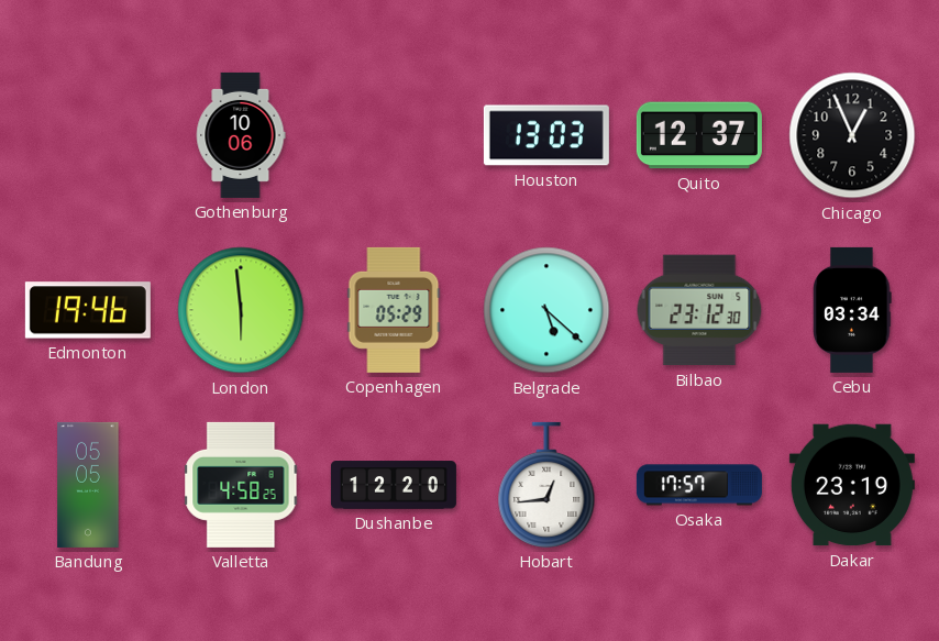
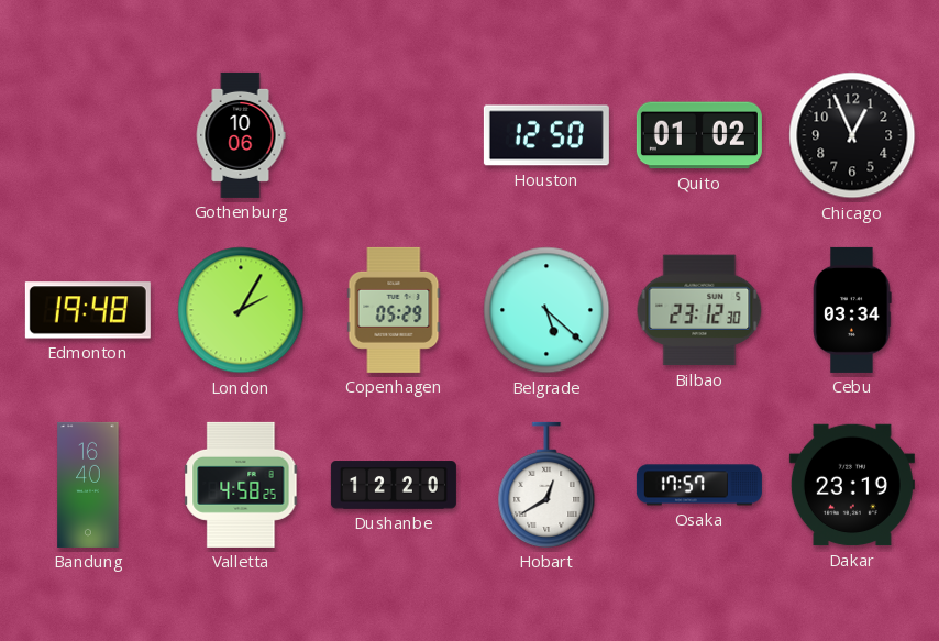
Houston: 13:03 -> 12:50
Quito: 12:37 -> 01:02
Edmonton: 19:46 -> 19:48
London: 5:59 -> 2:05
Bandung: 05:05 -> 16:40
Hobart: 12:44 -> 12:40
